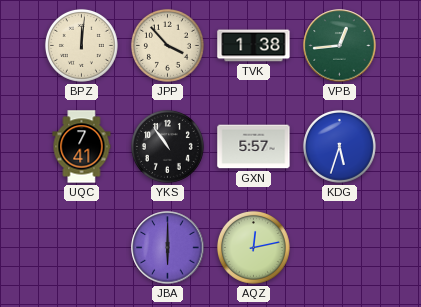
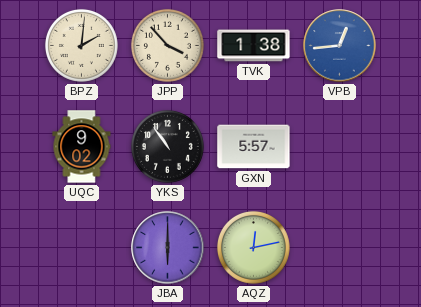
BPZ: 12:01 -> 2:01
VPB dial: green -> blue
UQC: 7:41 -> 9:02
KDG: 5:33 -> none
